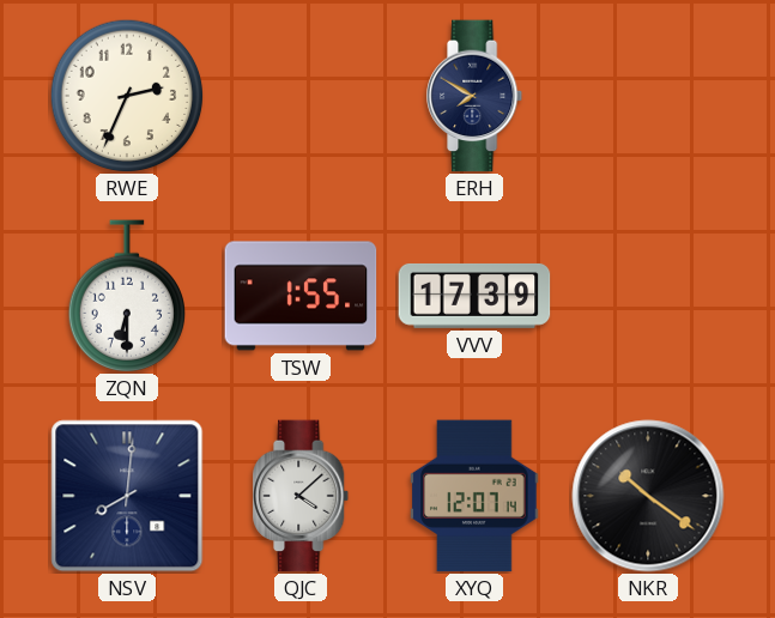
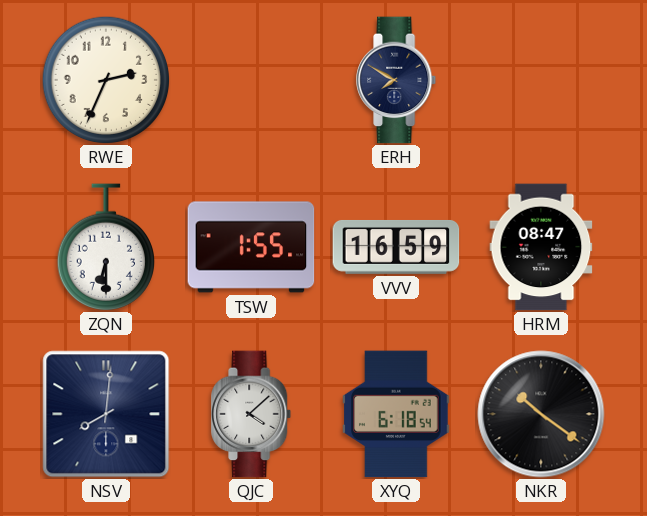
VVV: 17:39 -> 16:59
HRM: none -> 08:47
XYQ: 12:07 -> 6:18
